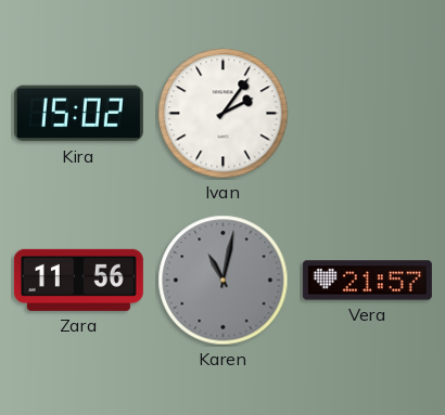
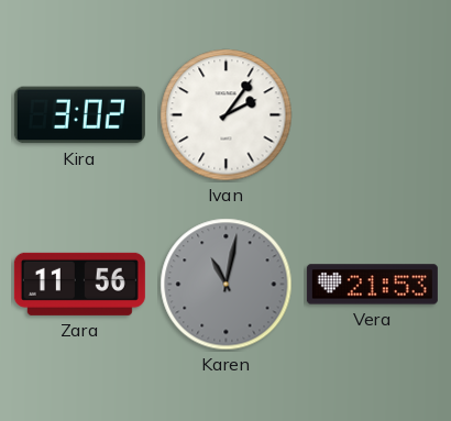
Kira: 15:02 -> 3:02
Vera: 21:57 -> 21:53
